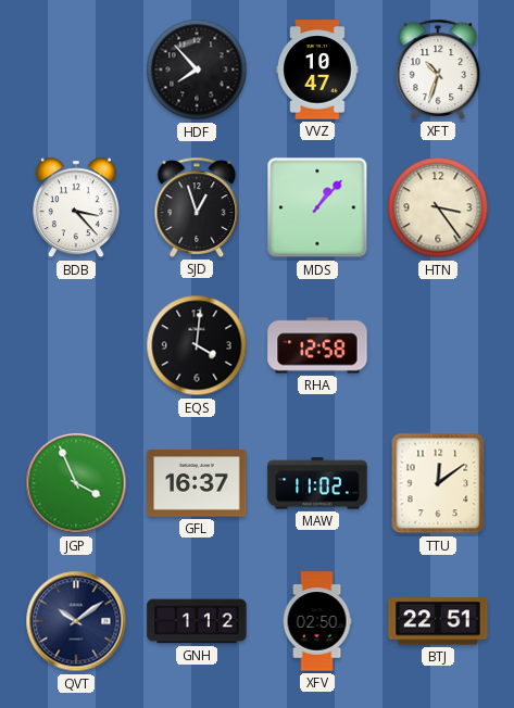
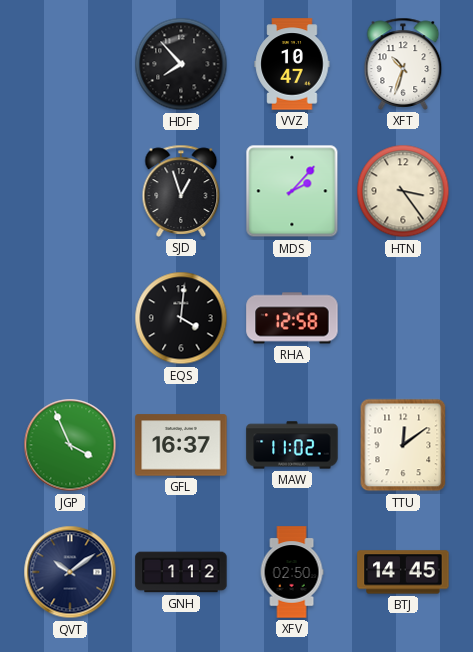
BDB: 3:23 -> none
MDS: 1:07 -> 2:07
BTJ: 22:51 -> 14:45
